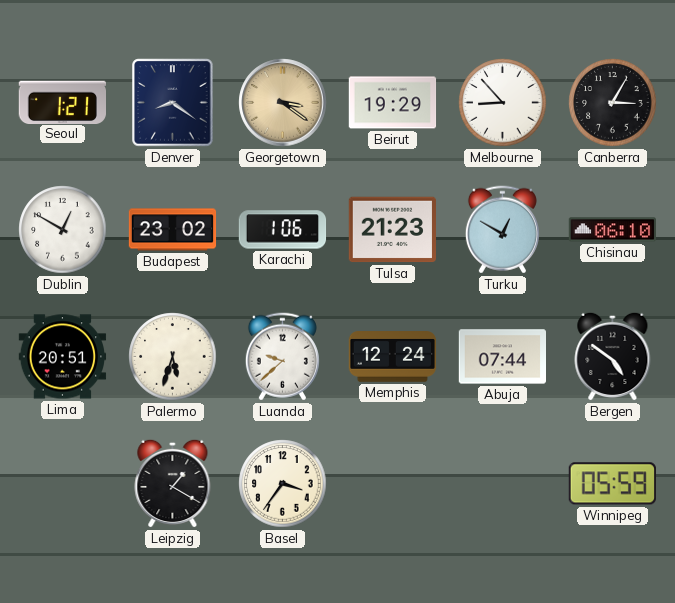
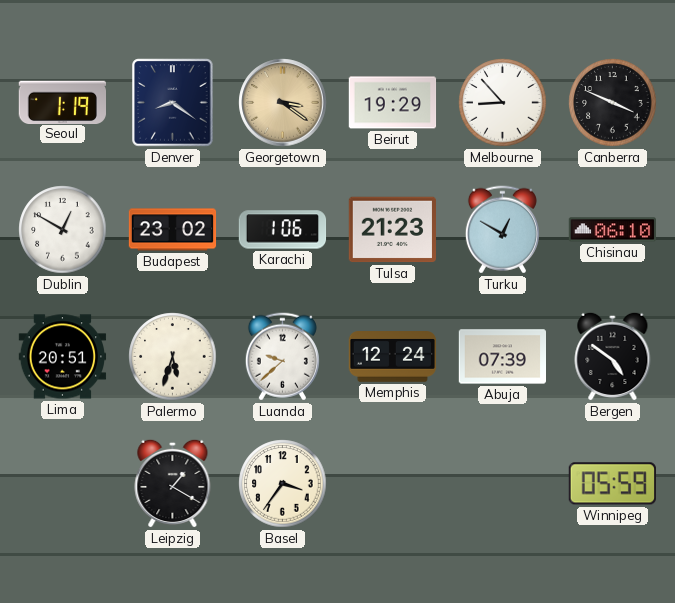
Seoul: 1:21 -> 1:19
Canberra: 3:05 -> 3:49
Abuja: 07:44 -> 07:39
